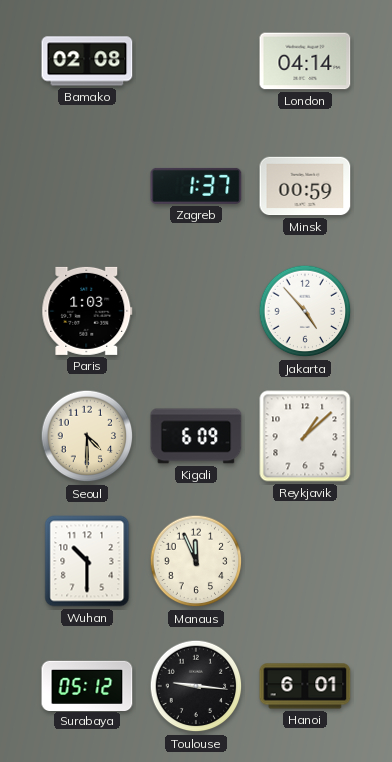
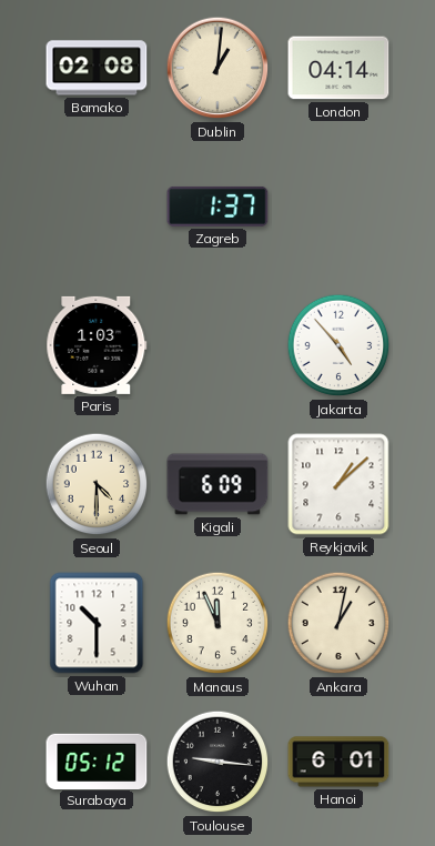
Dublin: none -> 1:01
Minsk: 00:59 -> none
Ankara: none -> 1:02
